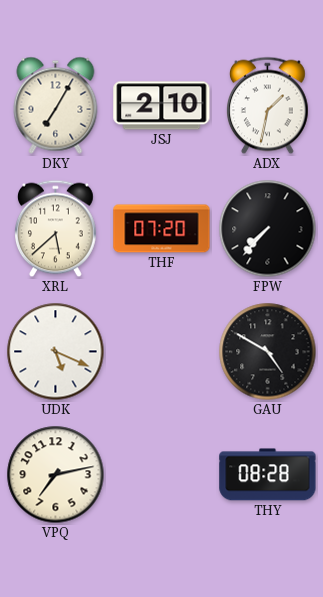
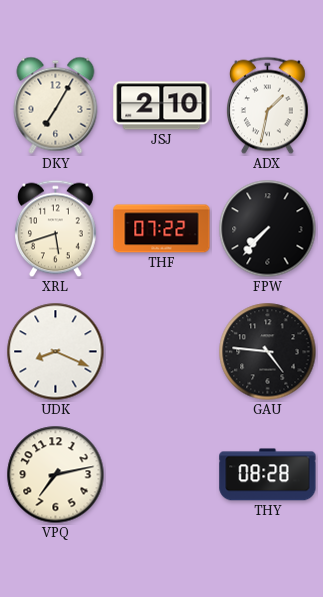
XRL: 5:38 -> 5:42
THF: 07:20 -> 07:22
UDK: 5:19 -> 8:19
GAU: 4:50 -> 4:46
